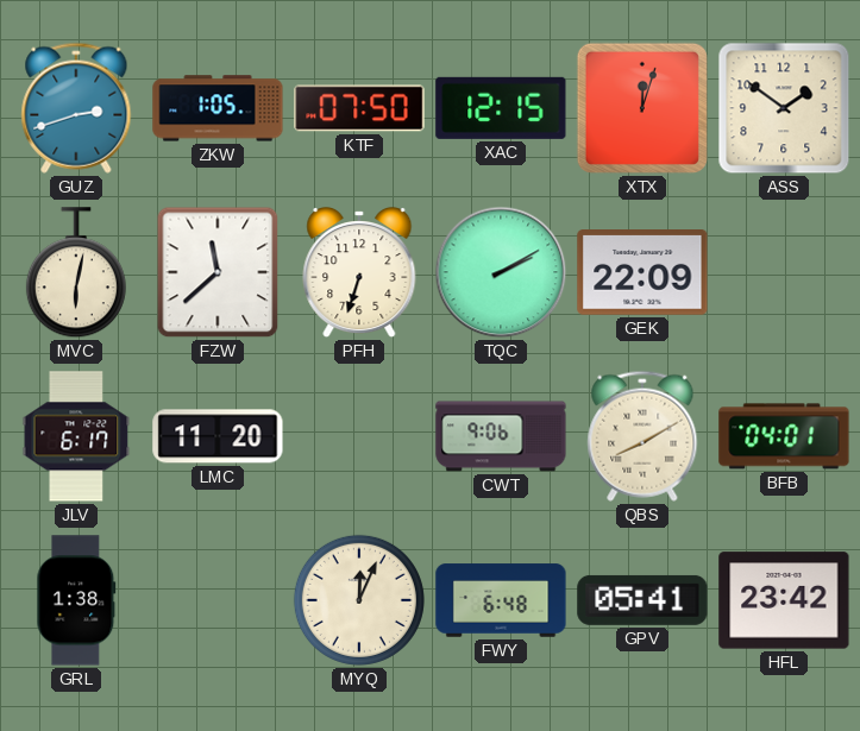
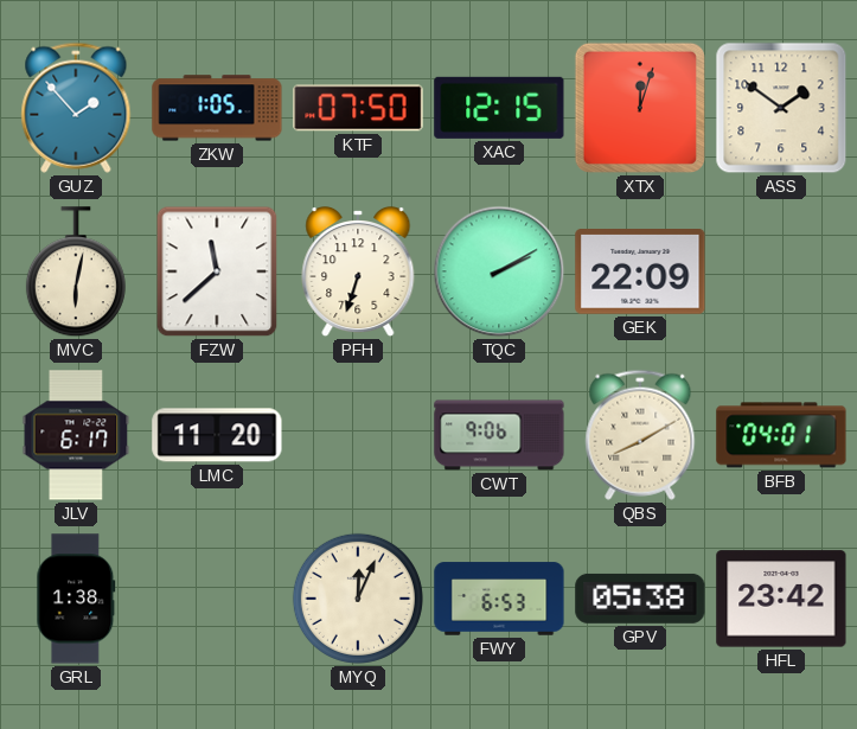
GUZ: 2:42 -> 1:53
FWY: 6:48 -> 6:53
GPV: 05:41 -> 05:38
